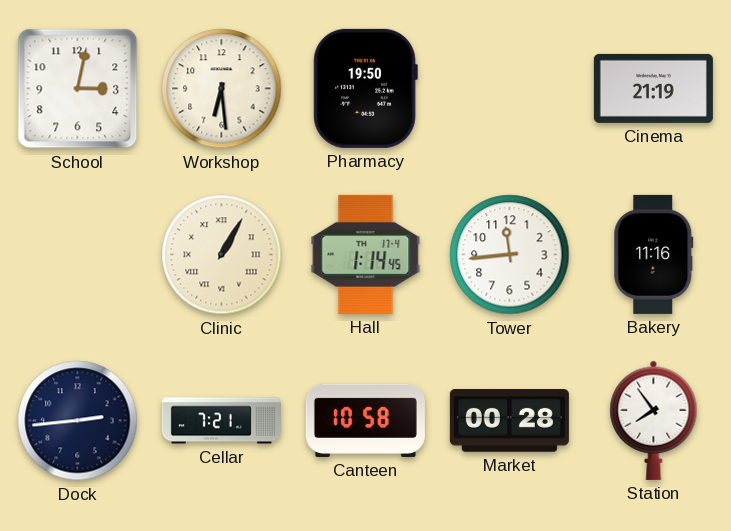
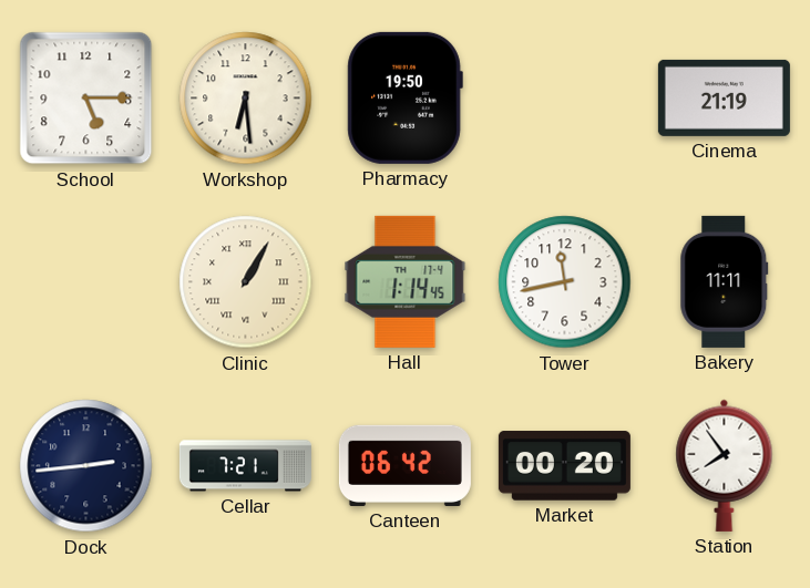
School: 3:02 -> 5:15
Tower: 11:44 -> 11:43
Bakery: 11:16 -> 11:11
Canteen: 10:58 -> 06:42
Market: 00:28 -> 00:20
